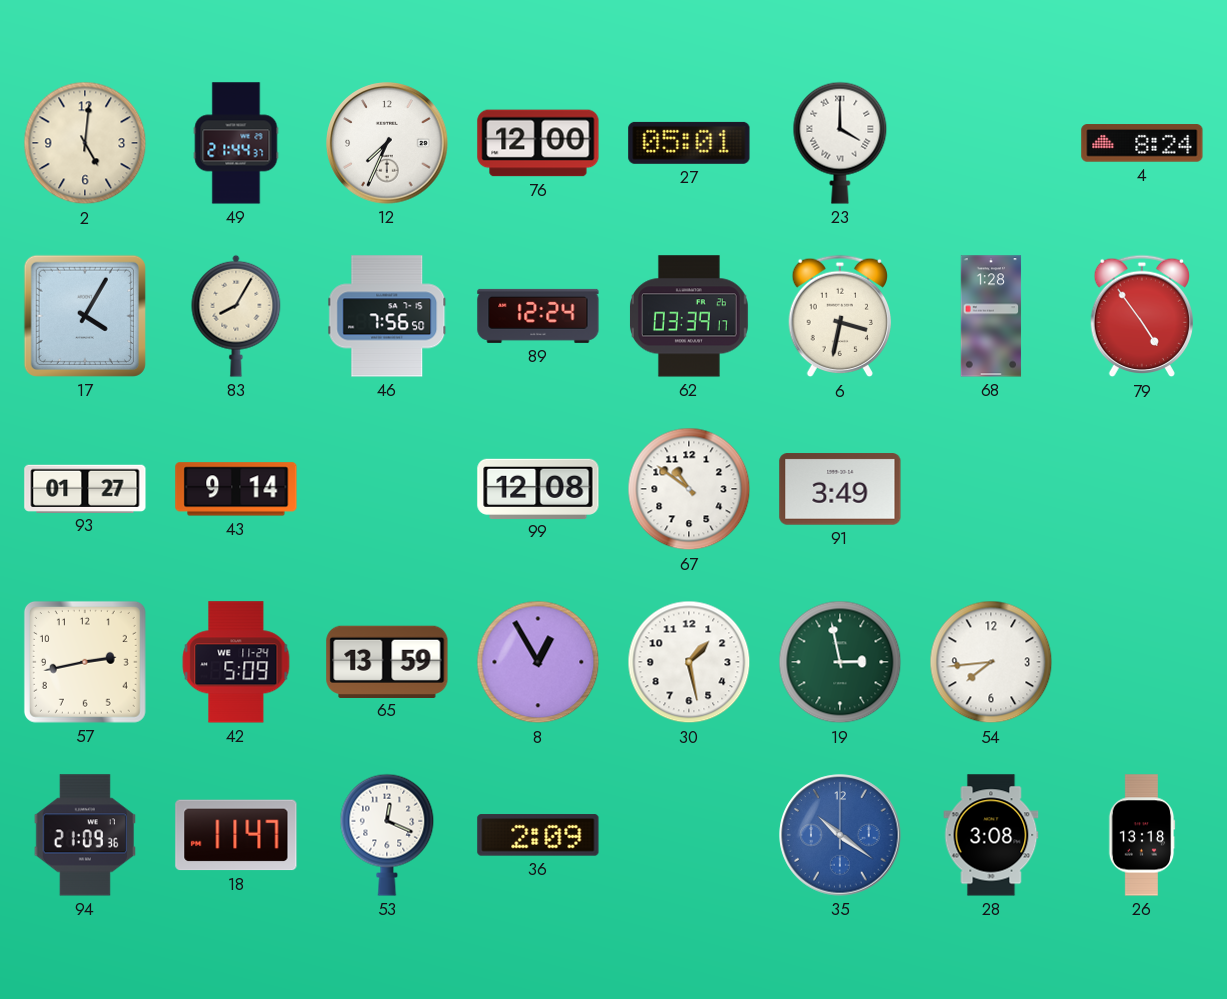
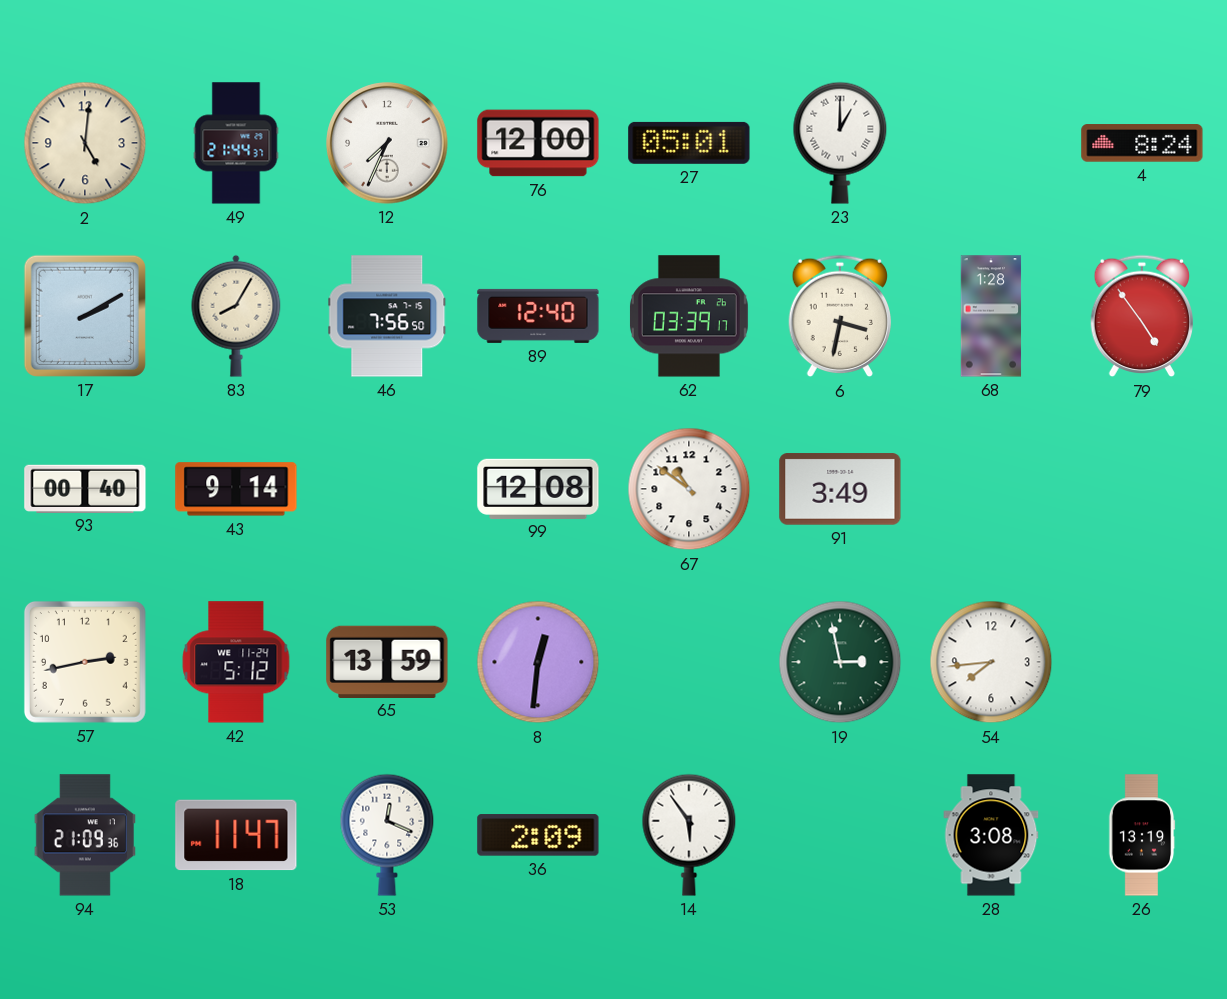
23: 4:00 -> 1:00
17: 4:05 -> 2:10
89: 12:24 -> 12:40
93: 01:27 -> 00:40
42: 5:09 -> 5:12
8: 12:55 -> 12:31
30: 1:28 -> none
14: none -> 5:54
35: 10:21 -> none
26: 13:18 -> 13:19
